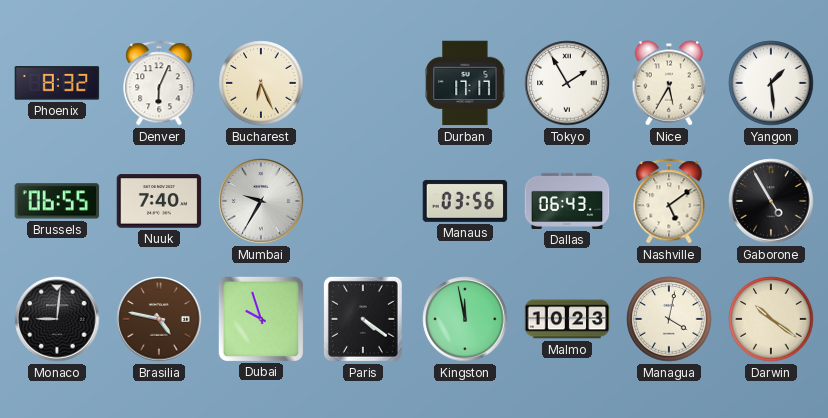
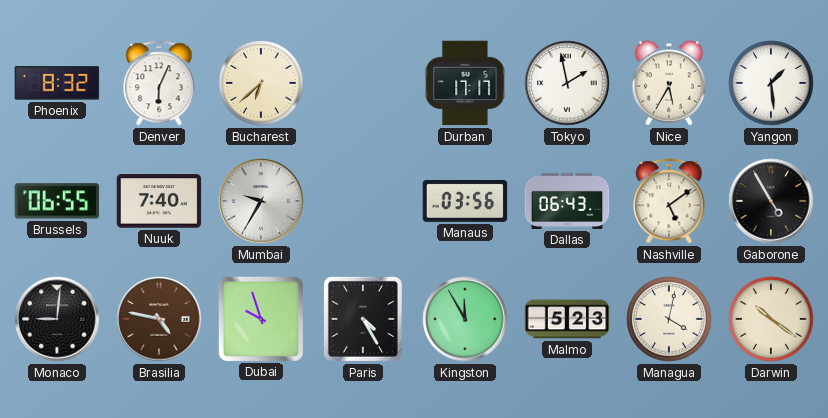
Bucharest: 6:26 -> 6:38
Tokyo: 1:55 -> 1:58
Paris: 4:21 -> 4:25
Kingston: 11:58 -> 11:55
Malmo: 10:23 -> 5:23
